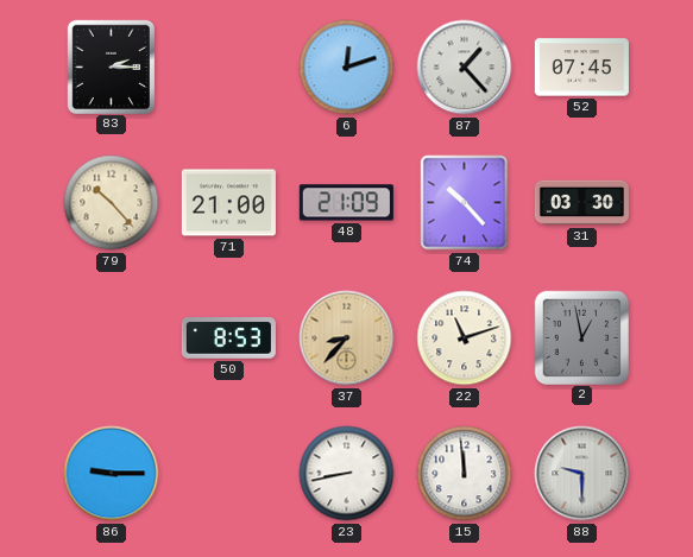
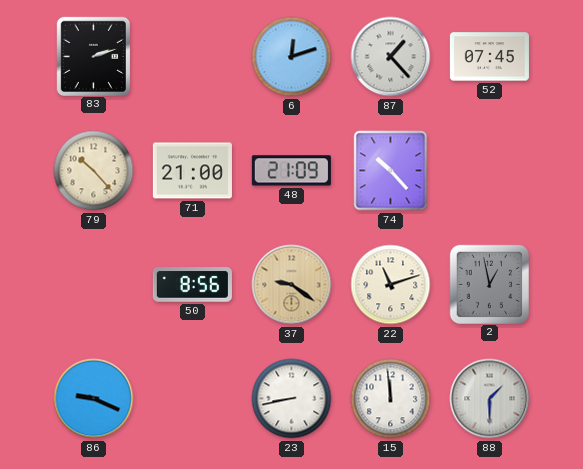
83: 2:15 -> 2:12
31: 03:30 -> none
50: 8:53 -> 8:56
37: 8:37 -> 9:21
86: 9:15 -> 9:19
88: 9:30 -> 1:30
